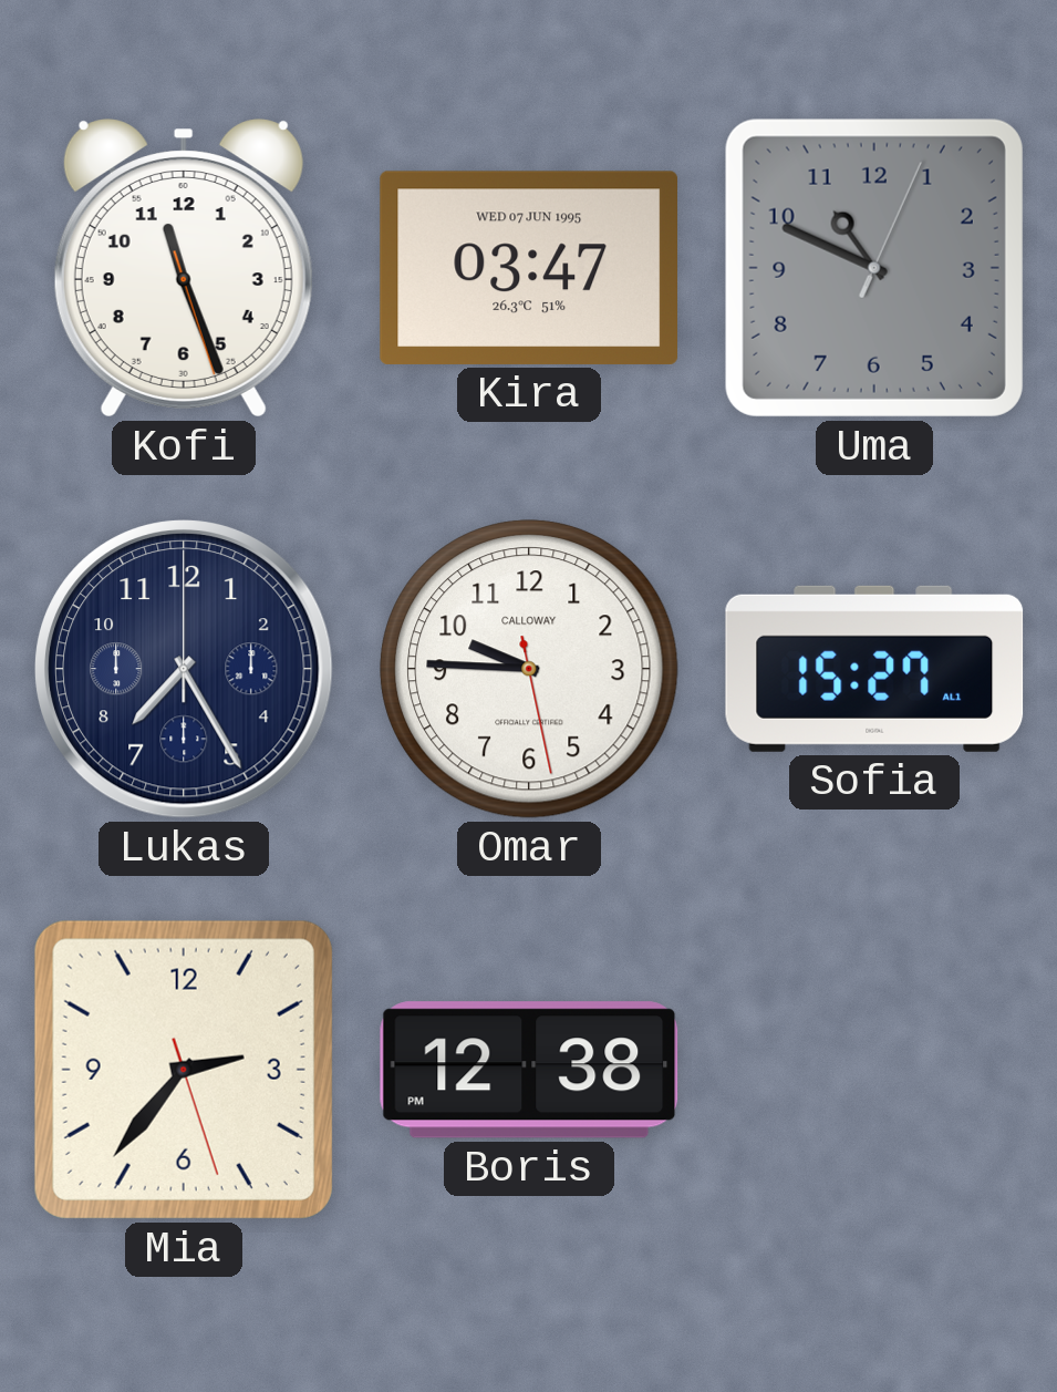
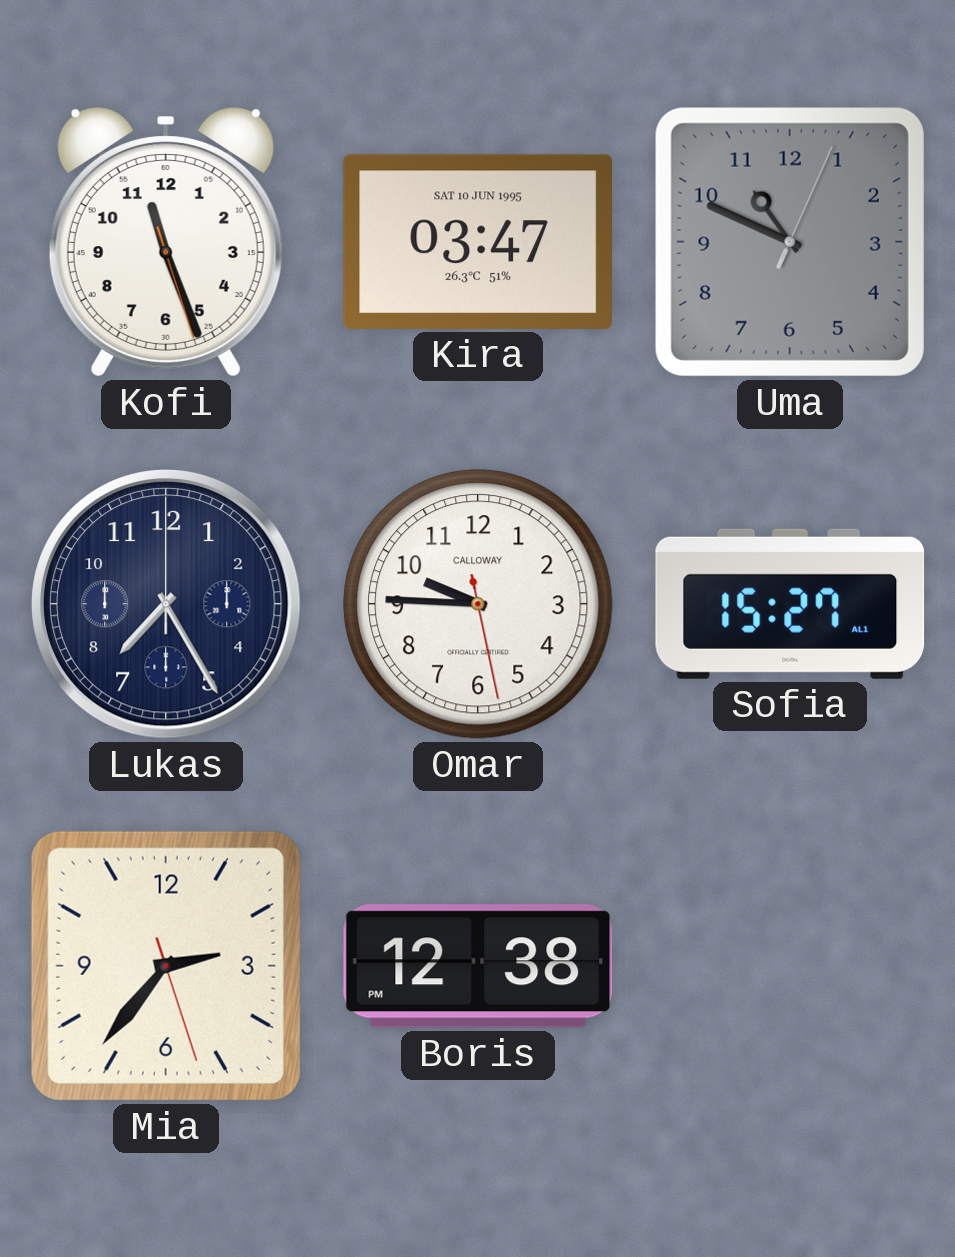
Kira date: WED 07 JUN 1995 -> SAT 10 JUN 1995
